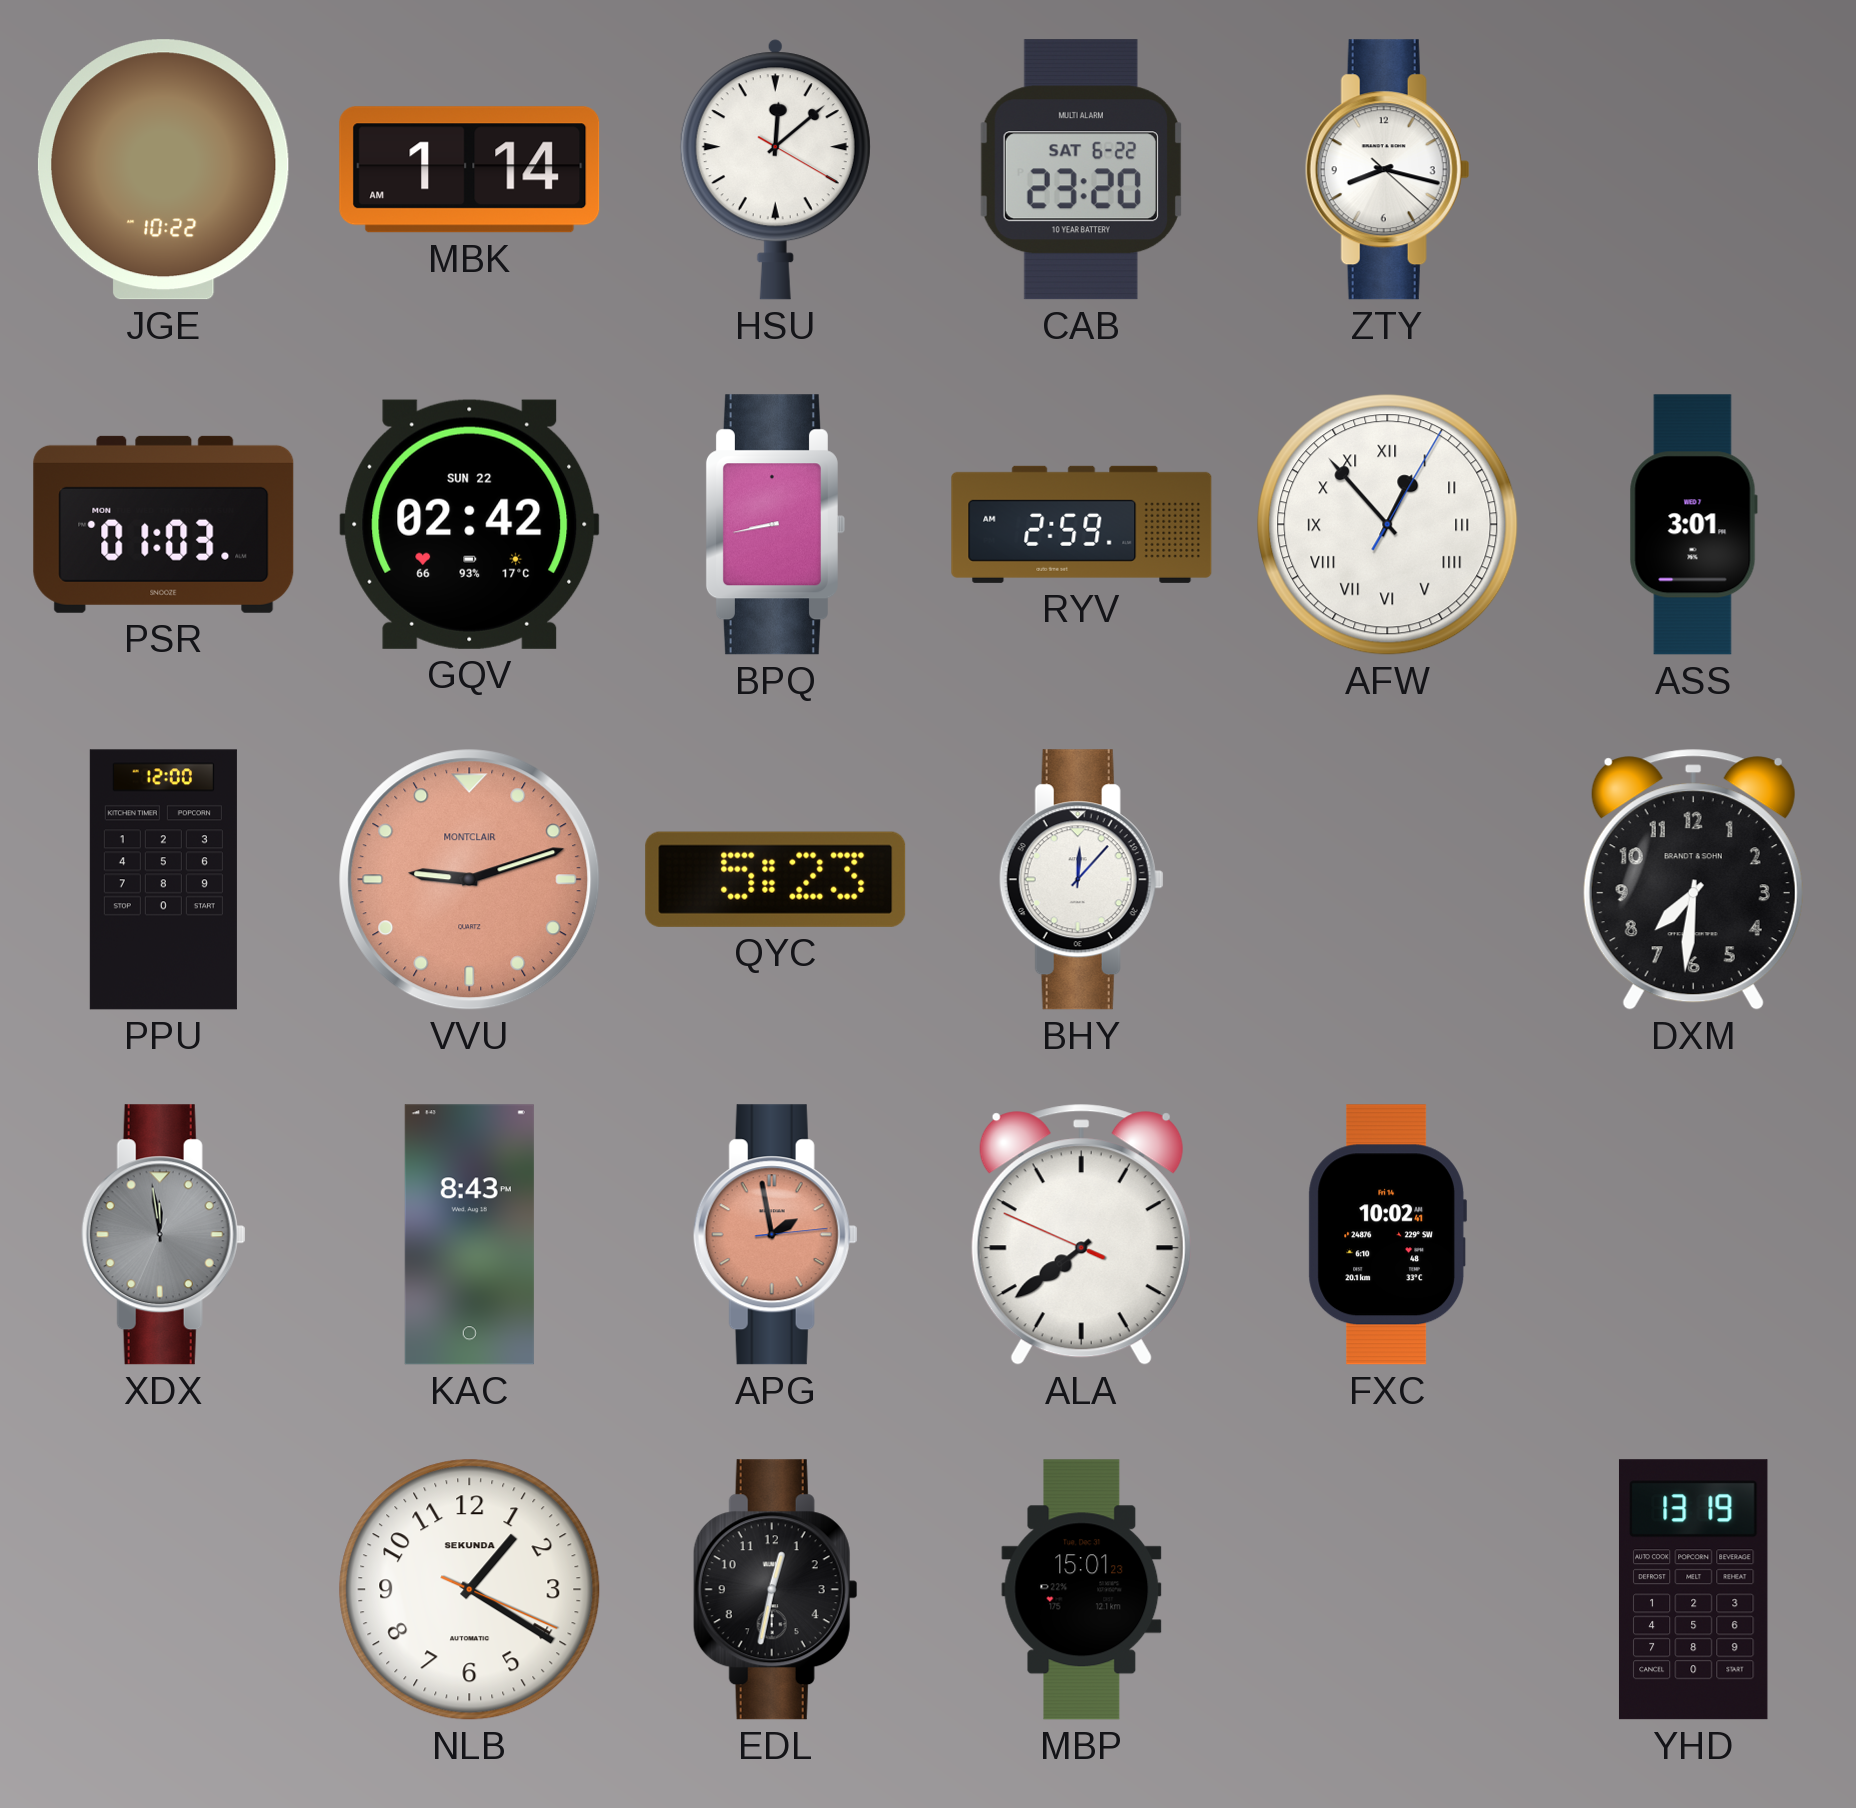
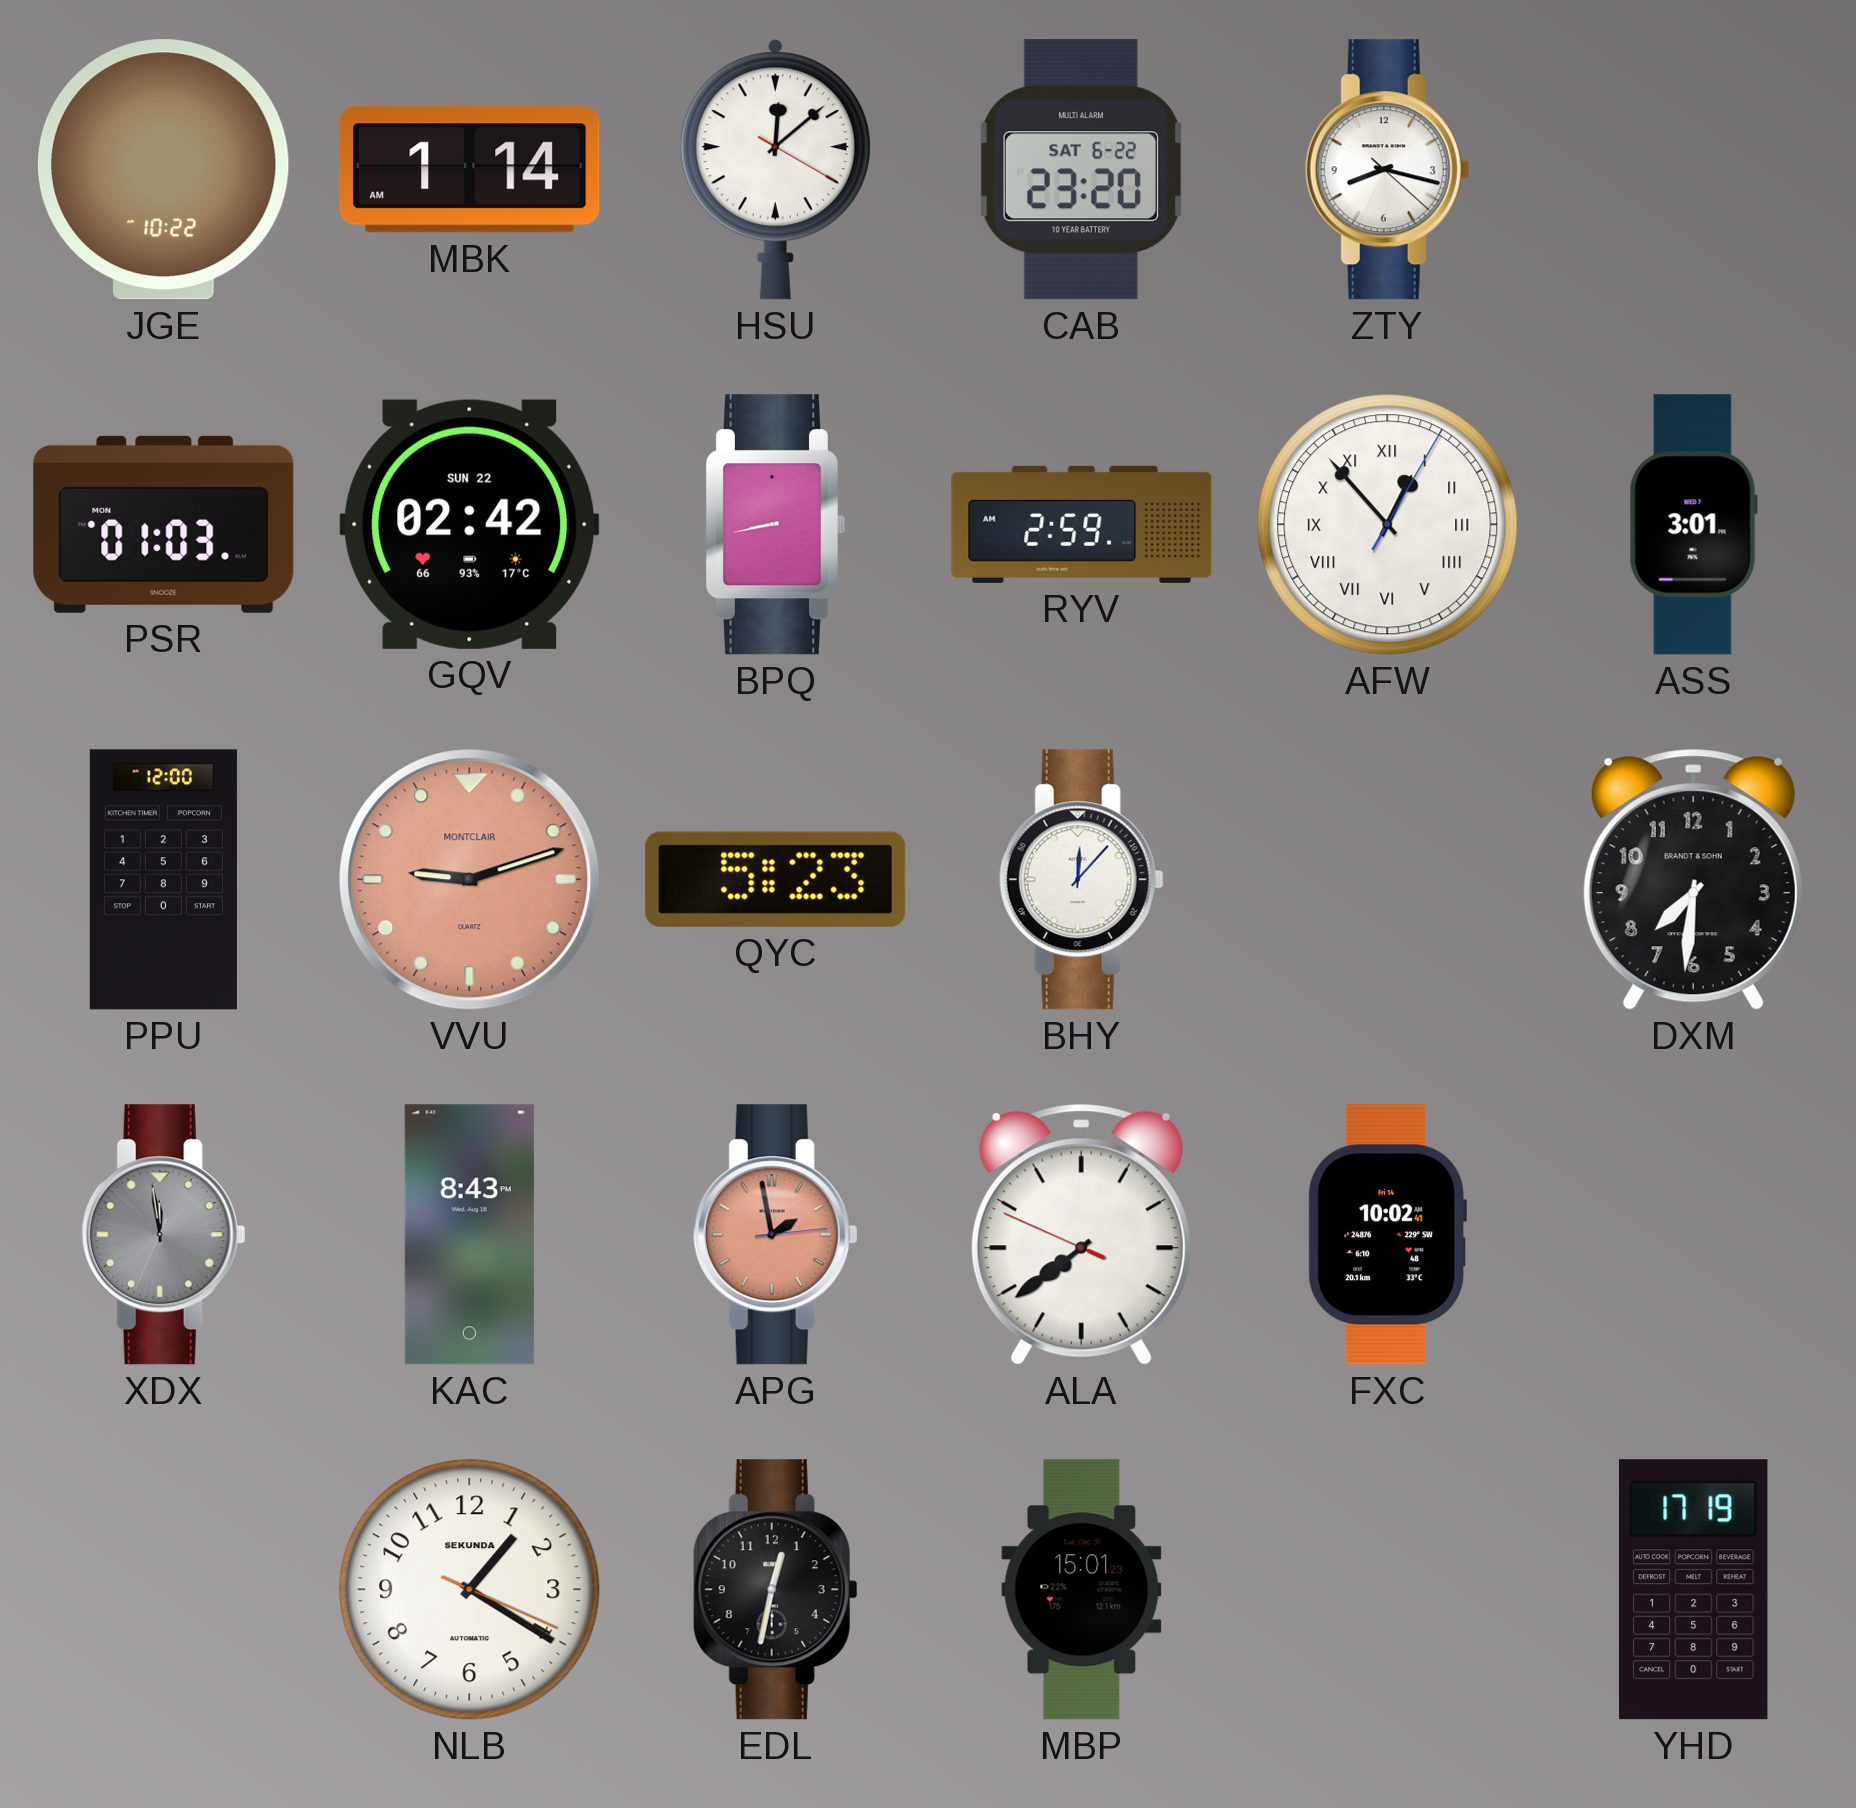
YHD: 13:19 -> 17:19
